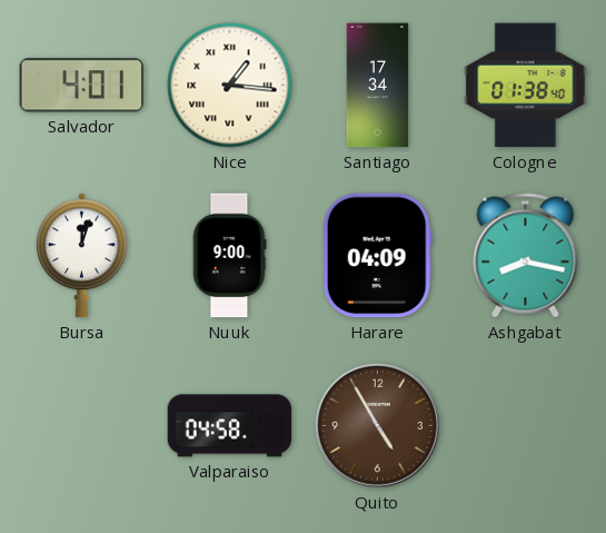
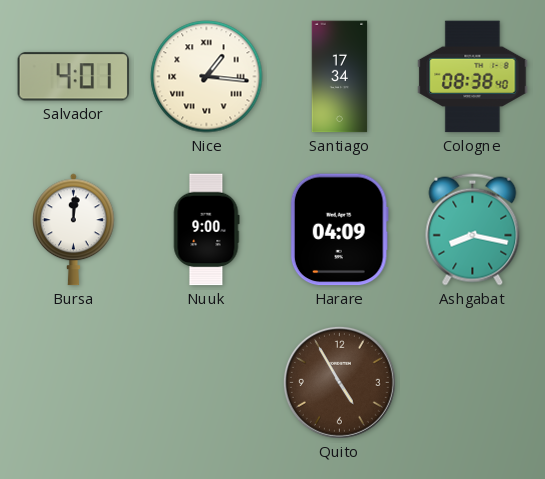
Cologne: 01:38 -> 08:38
Bursa: 12:03 -> 12:01
Valparaiso: 04:58 -> none
